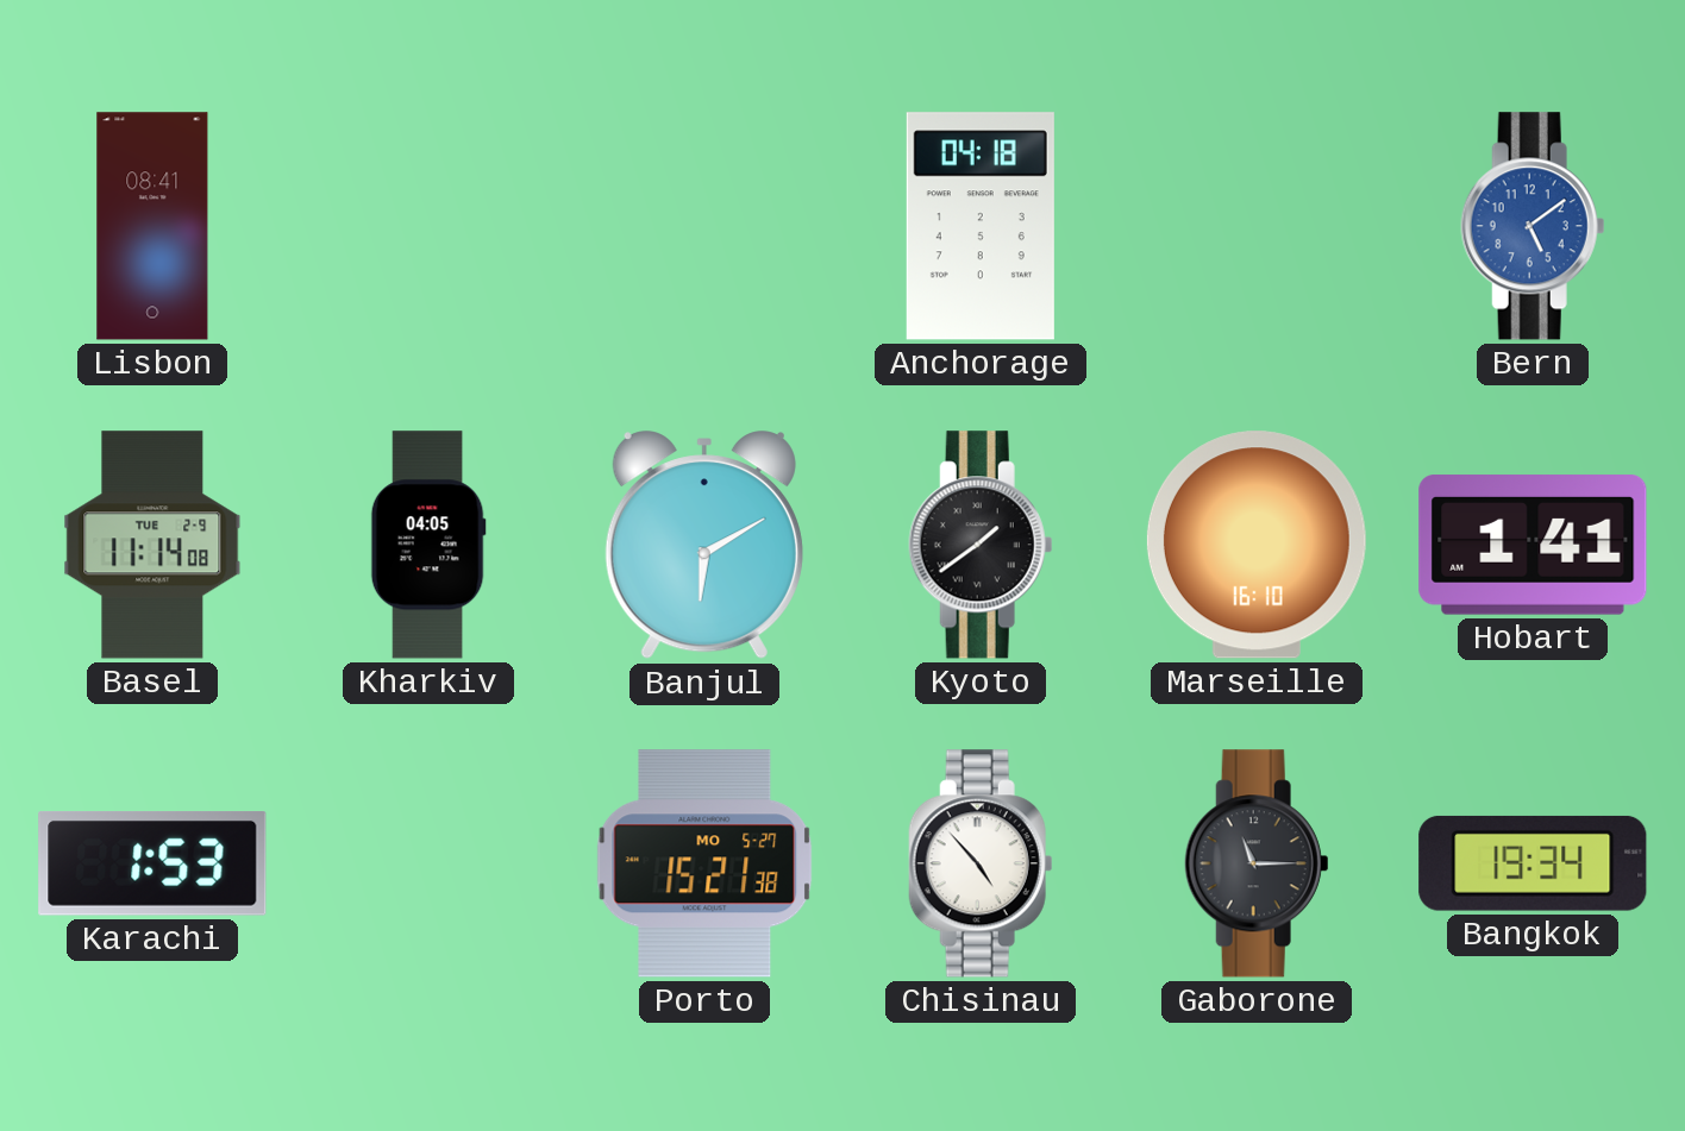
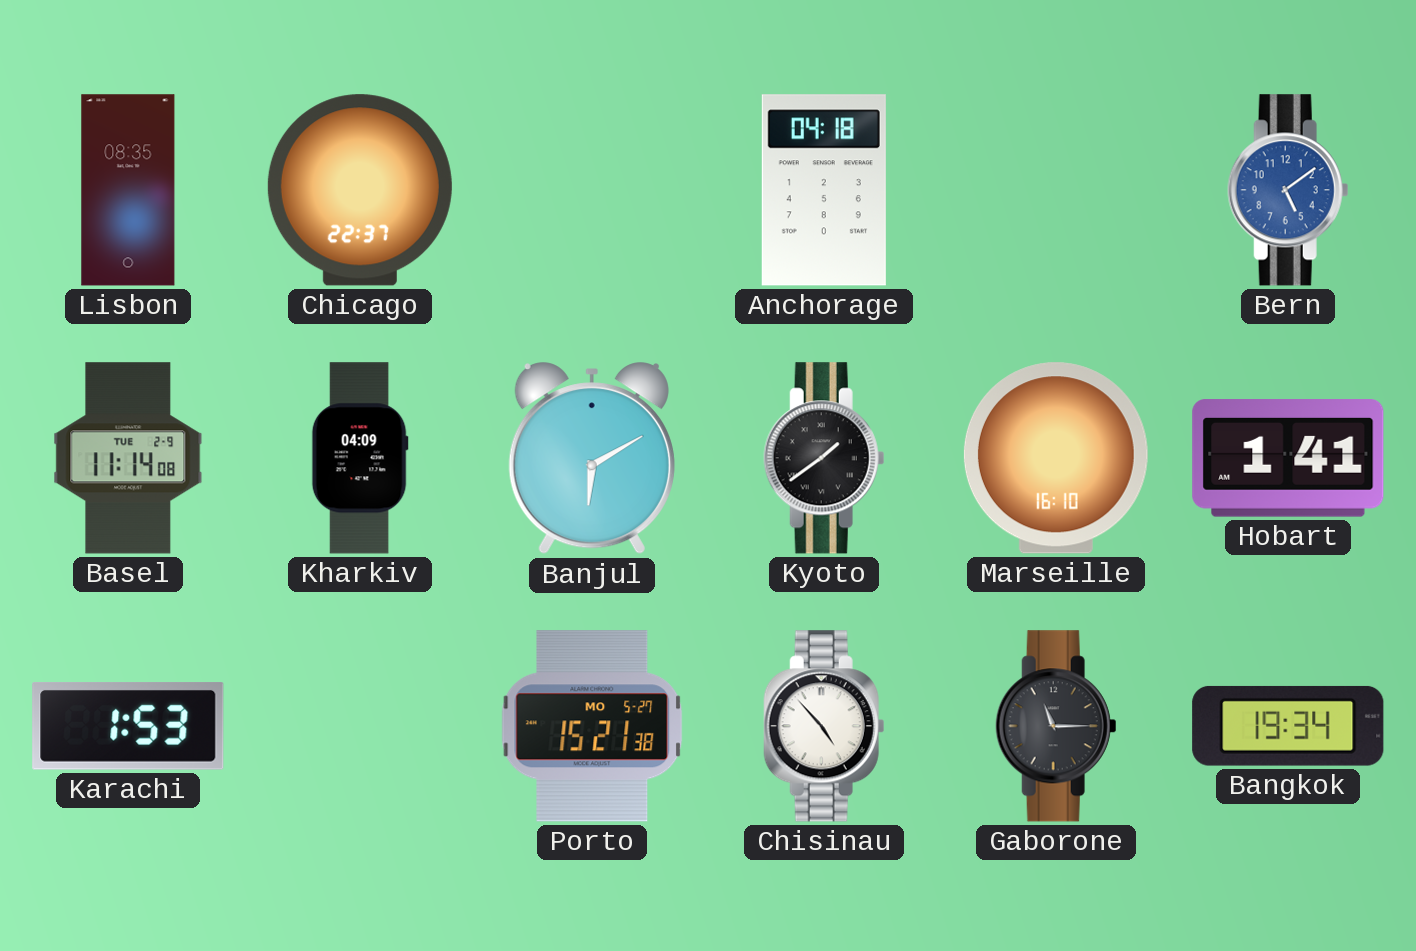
Lisbon: 08:41 -> 08:35
Chicago: none -> 22:37
Kharkiv: 04:05 -> 04:09
